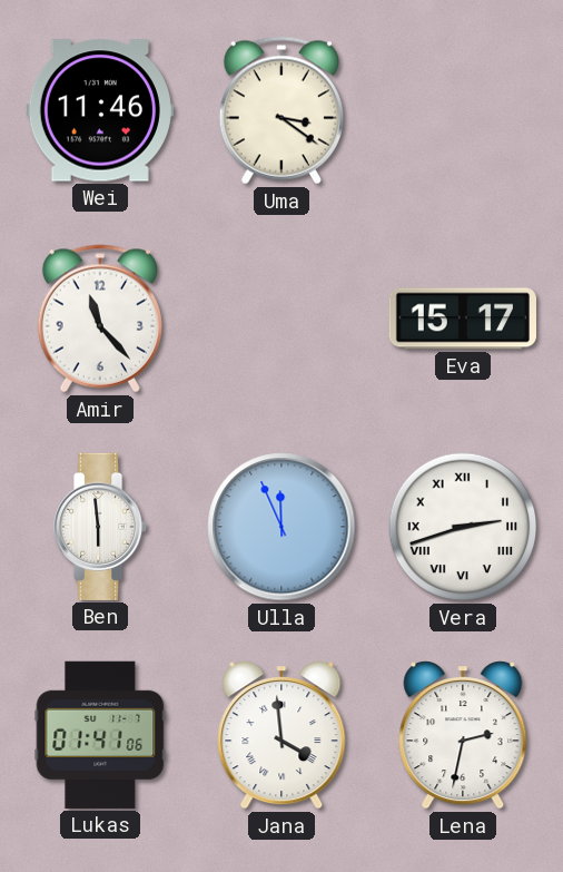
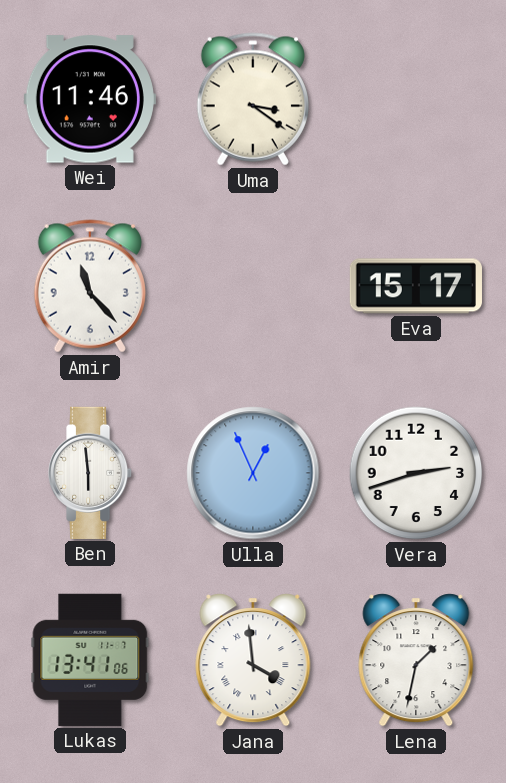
Ulla: 11:56 -> 12:56
Vera numerals: Roman -> Arabic
Lukas: 01:41 -> 13:41
Lena: 2:32 -> 1:32
